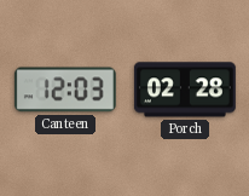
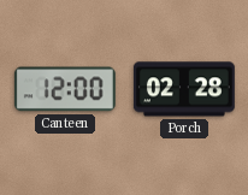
Canteen: 12:03 -> 12:00
